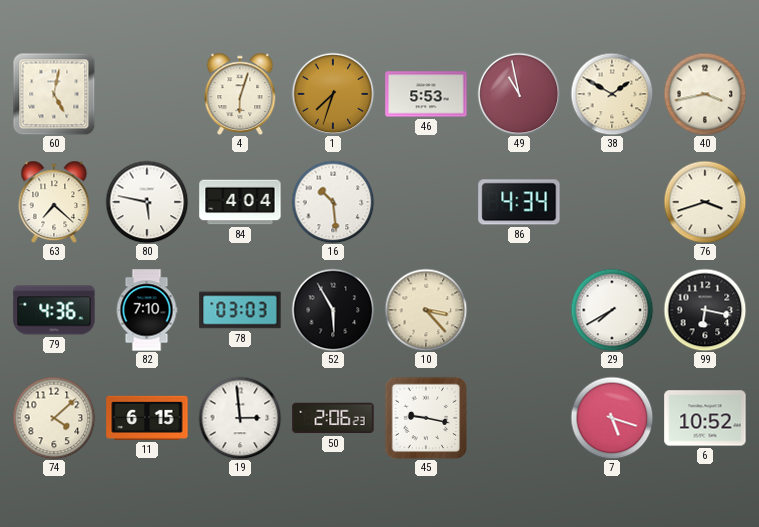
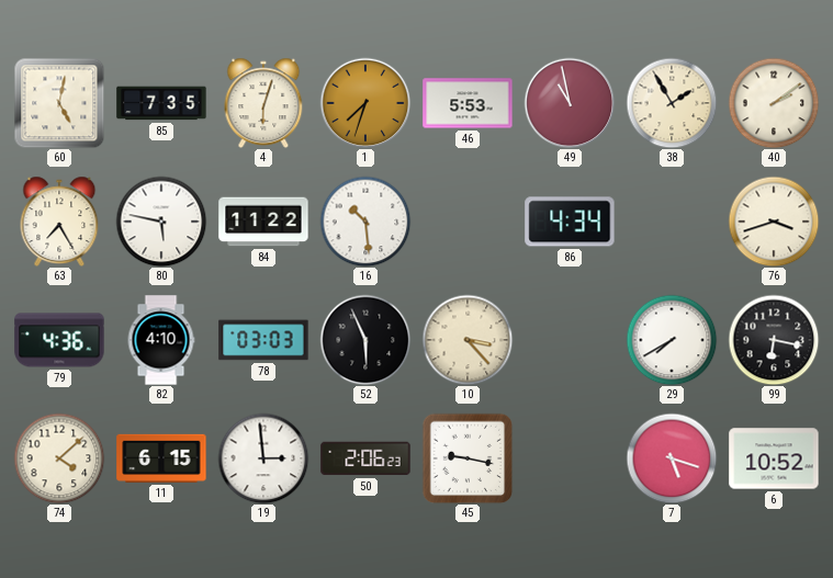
85: none -> 7:35
38: 1:50 -> 1:55
40: 3:43 -> 2:09
63: 7:22 -> 7:25
84: 4:04 -> 11:22
82: 7:10 -> 4:10
52: 5:55 -> 5:56
